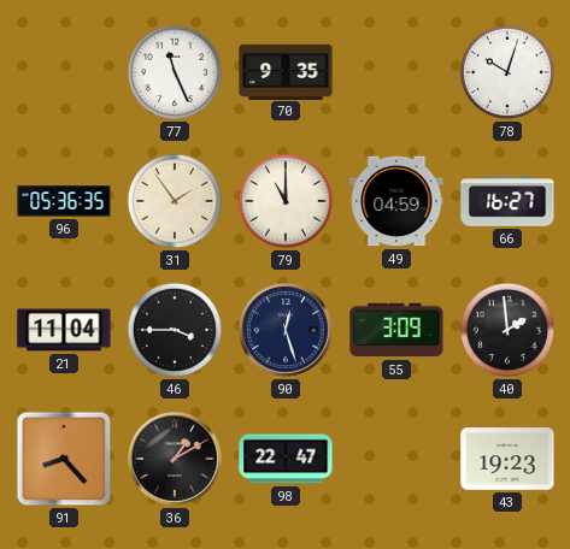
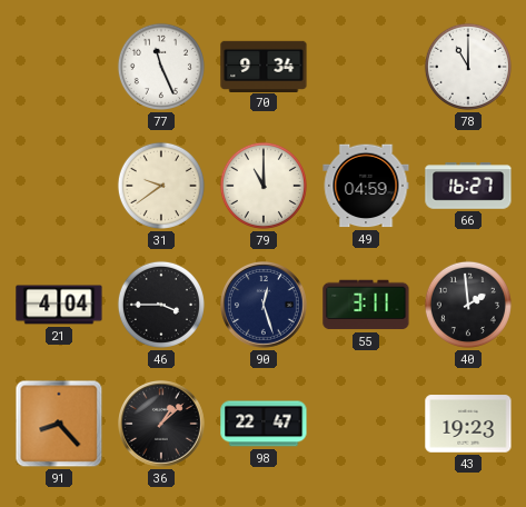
70: 9:35 -> 9:34
78: 10:03 -> 11:00
96: 05:36 -> none
31: 1:54 -> 9:39
21: 11:04 -> 4:04
55: 3:09 -> 3:11
36: 1:10 -> 1:08
